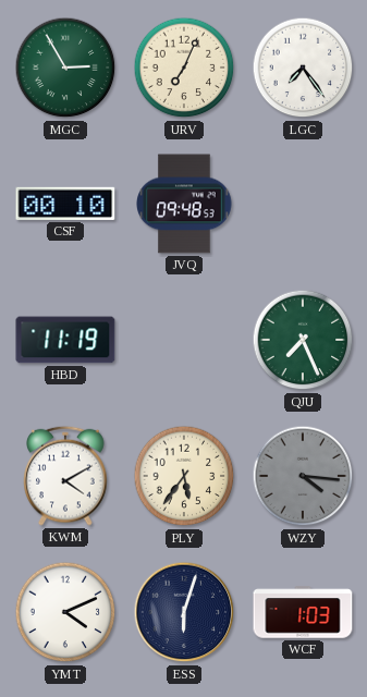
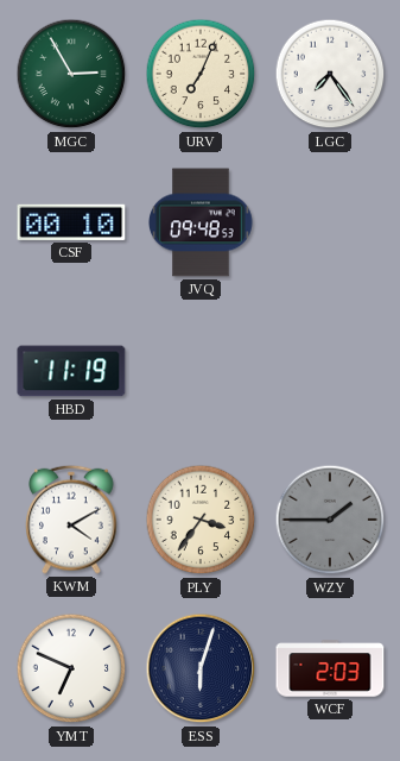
QJU: 7:26 -> none
PLY: 5:36 -> 3:36
WZY: 4:16 -> 1:45
YMT: 4:11 -> 6:49
WCF: 1:03 -> 2:03
